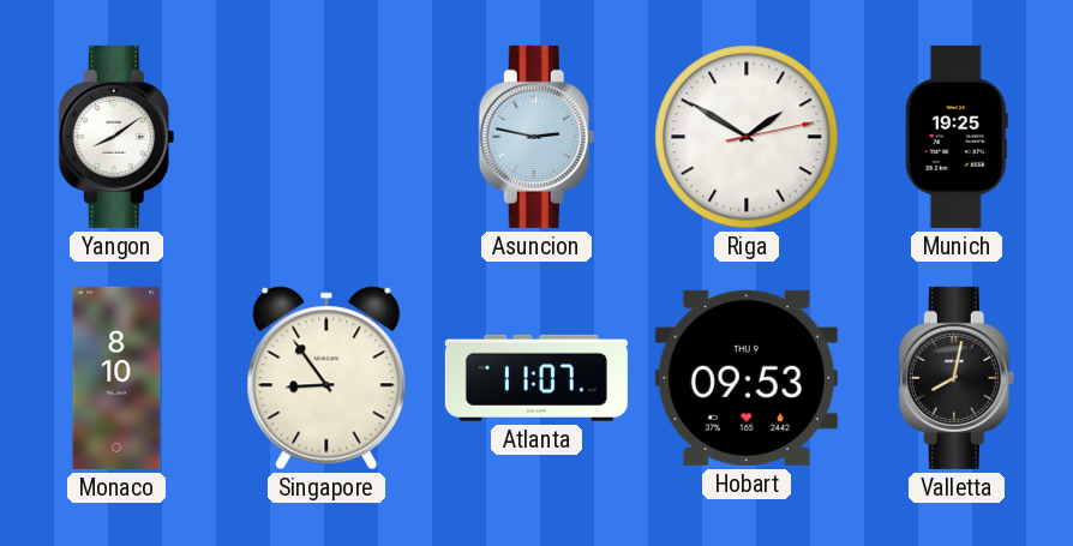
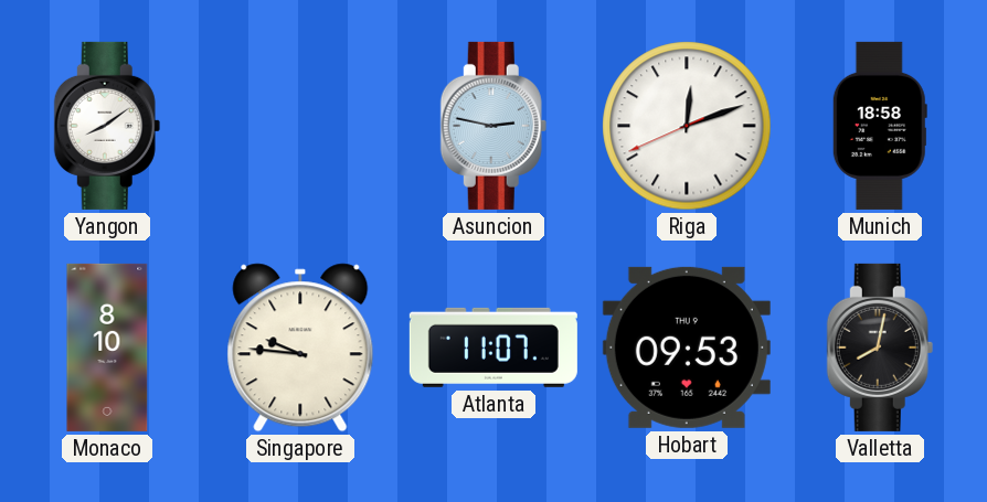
Riga: 1:50 -> 12:11
Munich: 19:25 -> 18:58
Singapore: 8:54 -> 9:46
